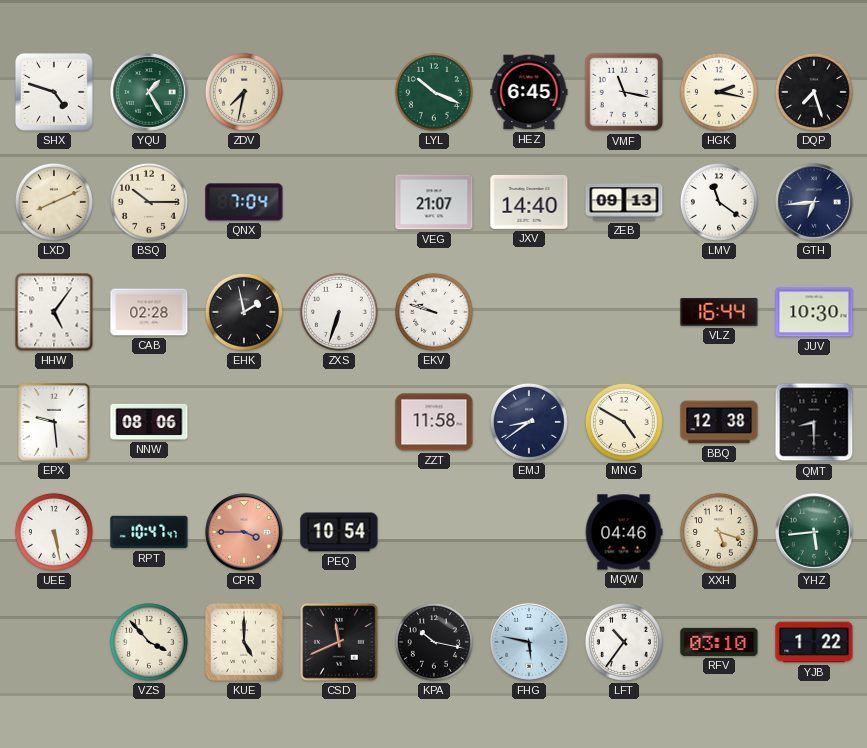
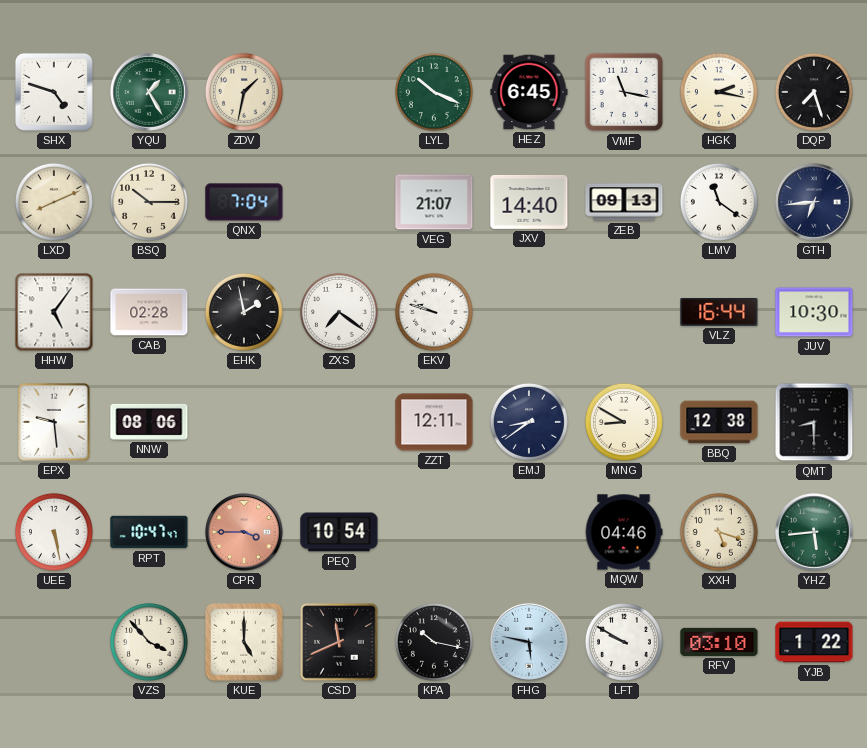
ZDV: 7:32 -> 1:32
ZXS: 6:33 -> 7:21
ZZT: 11:58 -> 12:11
MNG: 4:50 -> 8:50
LFT: 10:36 -> 9:50
